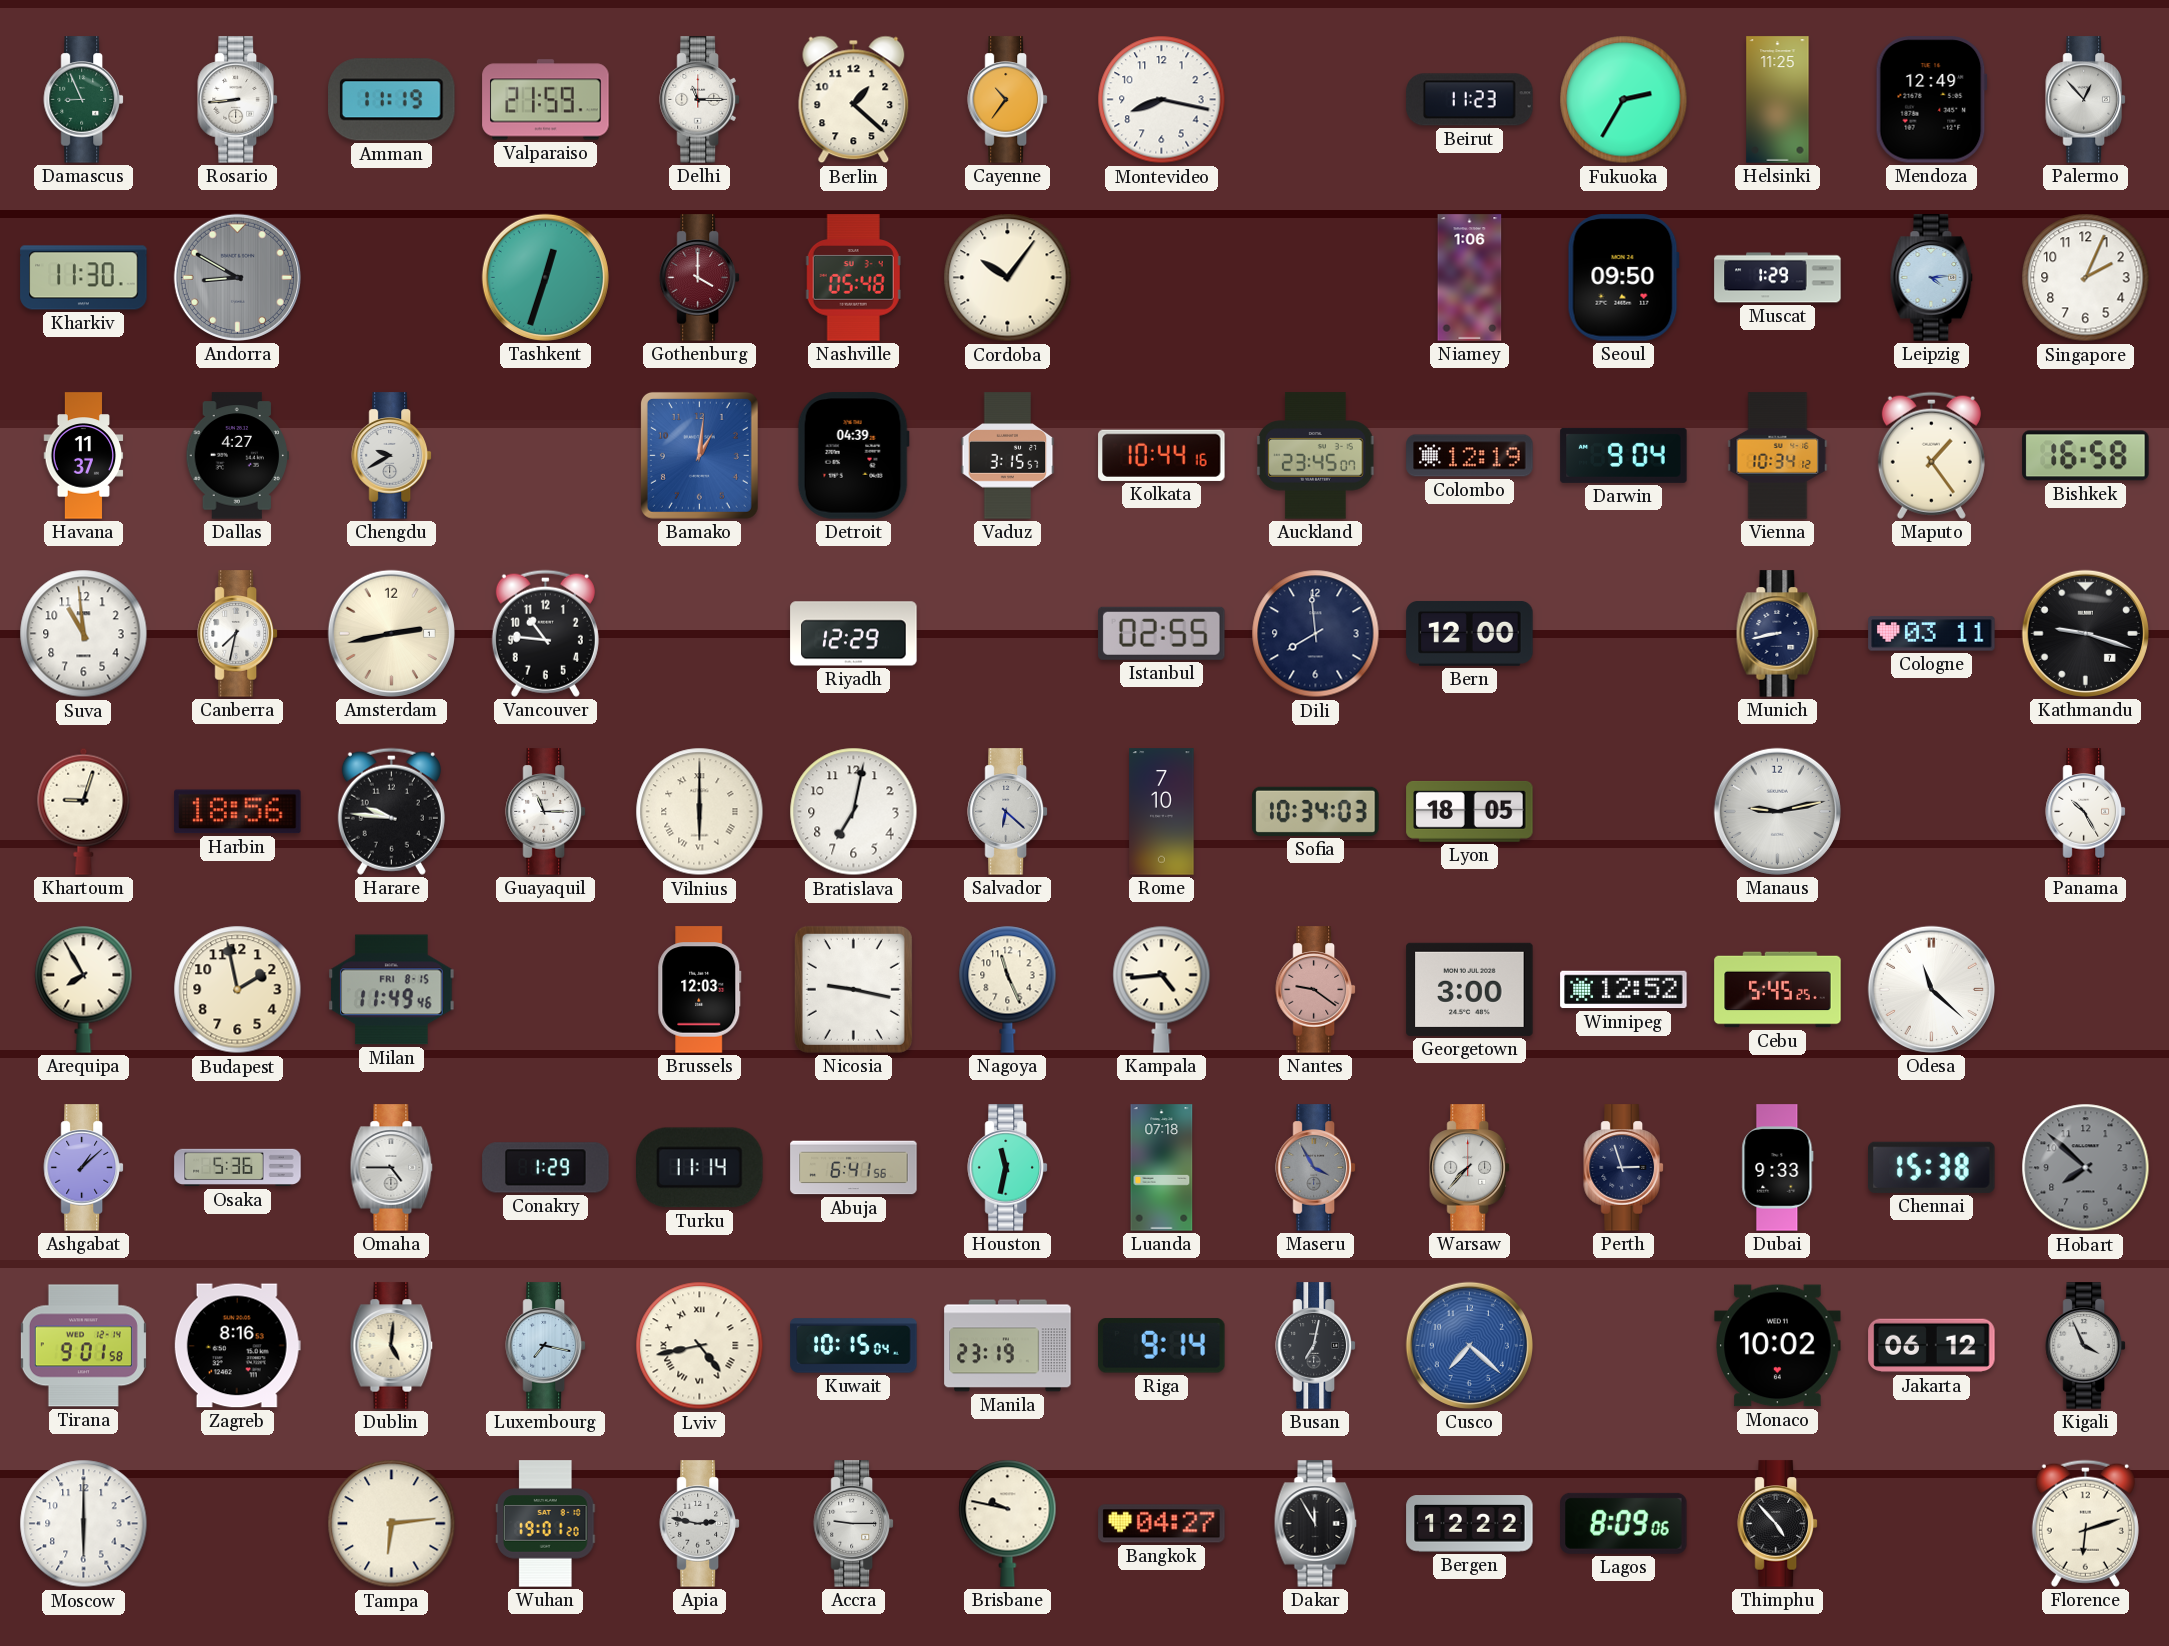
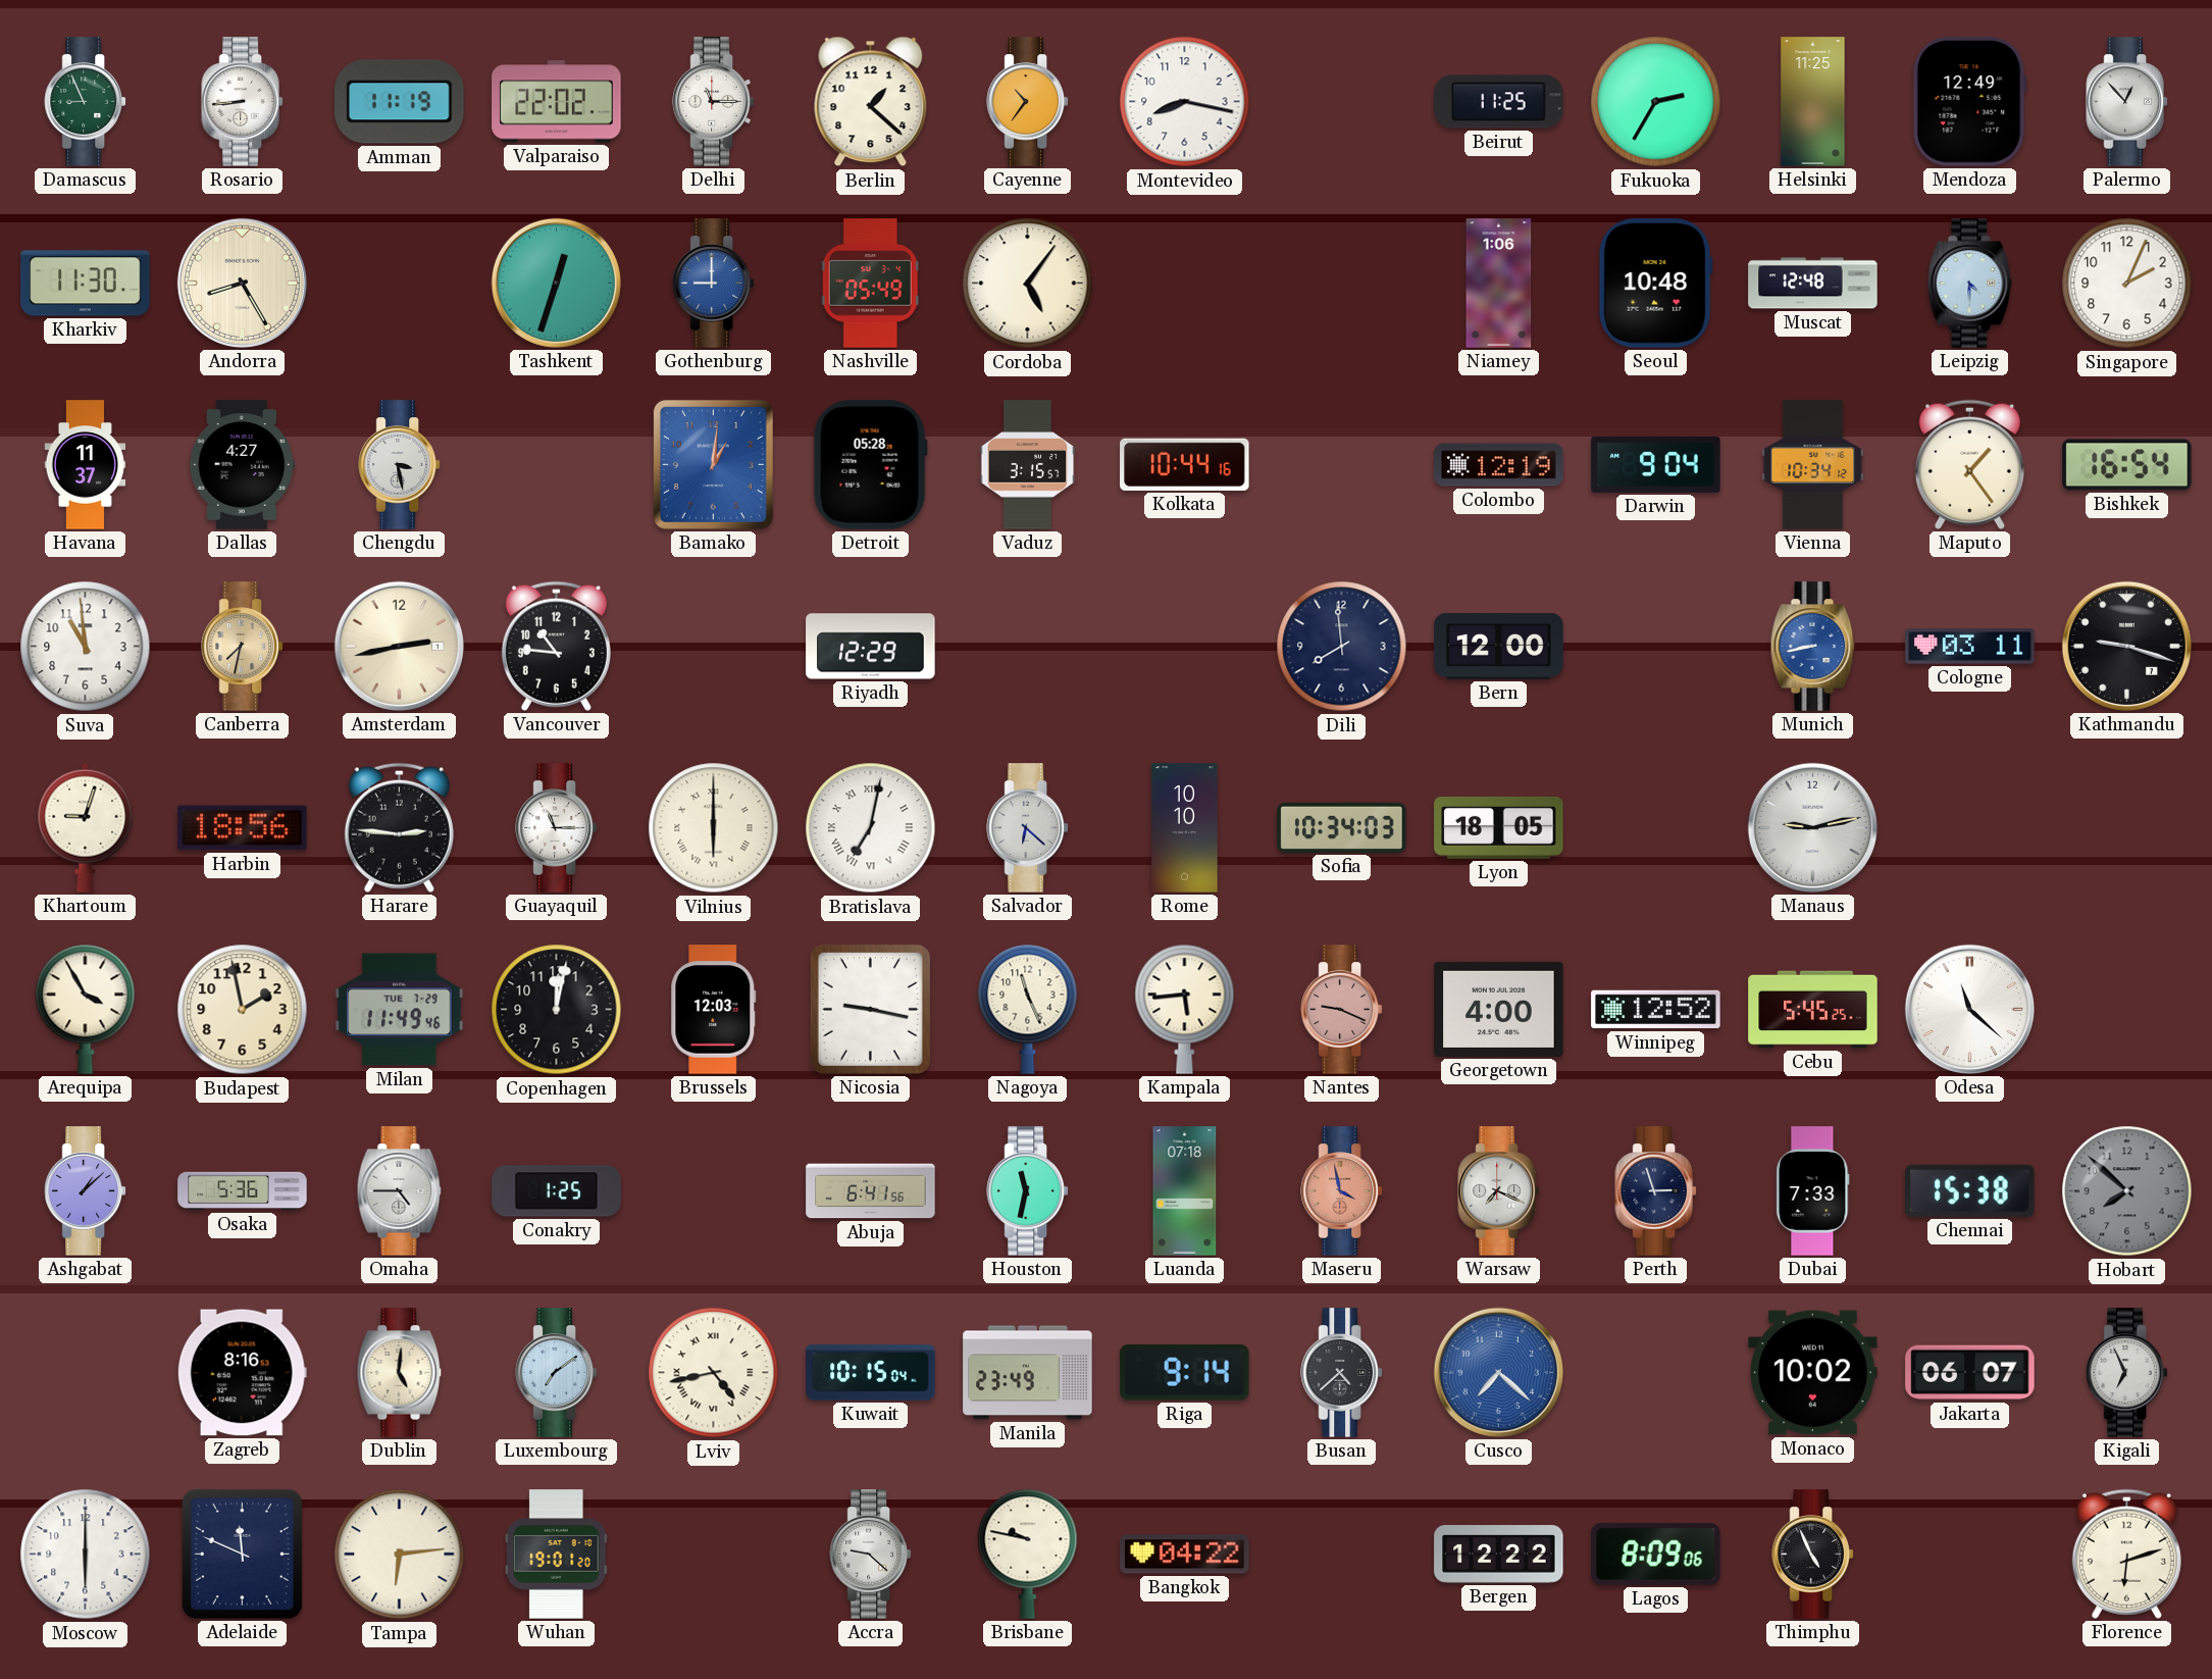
Valparaiso: 21:59 -> 22:02
Beirut: 11:23 -> 11:25
Andorra: 8:50 -> 8:25
Andorra dial: grey -> cream
Gothenburg: 4:00 -> 9:00
Gothenburg dial: burgundy -> blue
Nashville: 05:48 -> 05:49
Cordoba: 10:06 -> 5:06
Seoul: 09:50 -> 10:48
Muscat: 1:29 -> 12:48
Leipzig: 4:14 -> 4:30
Chengdu: 9:40 -> 3:28
Detroit: 04:39 -> 05:28
Auckland: 23:45 -> none
Bishkek: 16:58 -> 16:54
Canberra dial: white -> champagne
Istanbul: 02:55 -> none
Munich dial: navy -> blue
Harare: 9:46 -> 2:46
Bratislava numerals: Arabic -> Roman
Rome: 7:10 -> 10:10
Panama: 10:25 -> none
Arequipa: 7:55 -> 3:55
Milan date: FRI 8-15 -> TUE 7-29
Copenhagen: none -> 12:02
Kampala: 4:44 -> 5:44
Nantes: 9:21 -> 9:19
Georgetown: 3:00 -> 4:00
Conakry: 1:29 -> 1:25
Turku: 11:14 -> none
Maseru: 3:55 -> 3:58
Maseru dial: grey -> salmon
Warsaw: 7:37 -> 7:19
Dubai: 9:33 -> 7:33
Tirana: 9:01 -> none
Luxembourg: 7:17 -> 7:09
Manila: 23:19 -> 23:49
Busan: 7:02 -> 4:38
Jakarta: 06:12 -> 06:07
Kigali: 3:56 -> 6:56
Adelaide: none -> 11:49
Apia: 2:47 -> none
Accra: 9:15 -> 9:22
Bangkok: 04:27 -> 04:22
Dakar: 11:55 -> none
Thimphu: 4:53 -> 4:56
